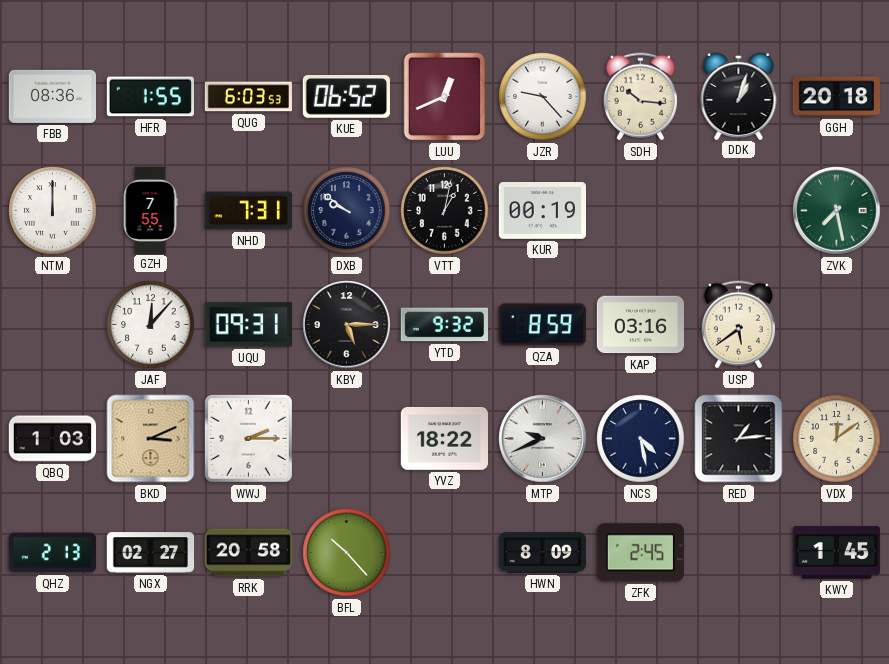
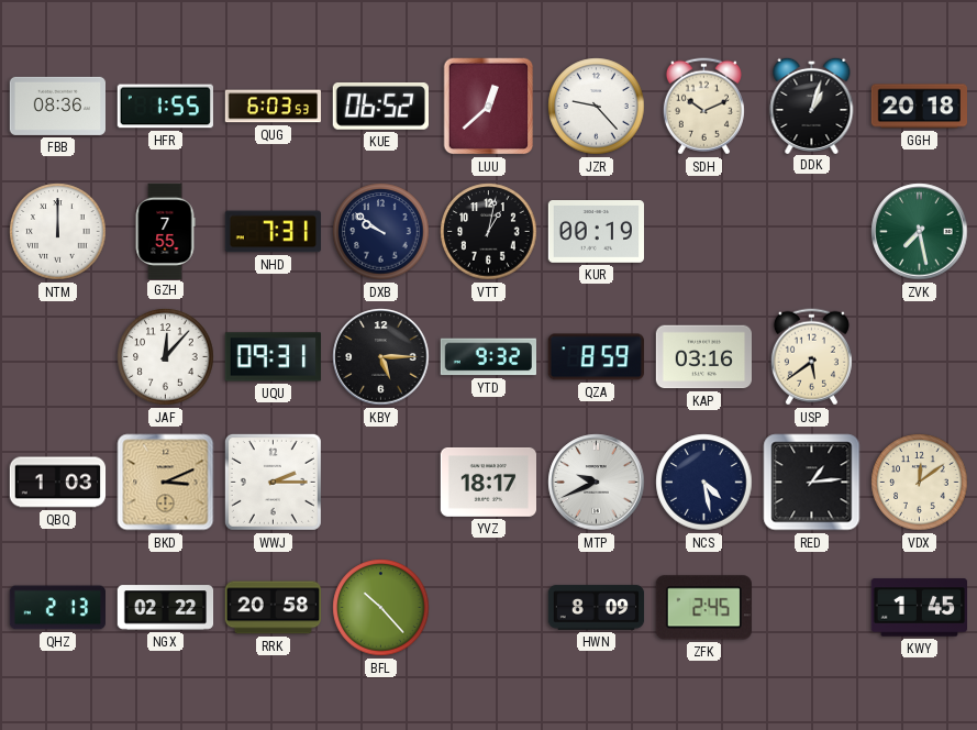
LUU: 12:41 -> 12:38
SDH: 10:16 -> 10:11
YVZ: 18:22 -> 18:17
NGX: 02:27 -> 02:22
